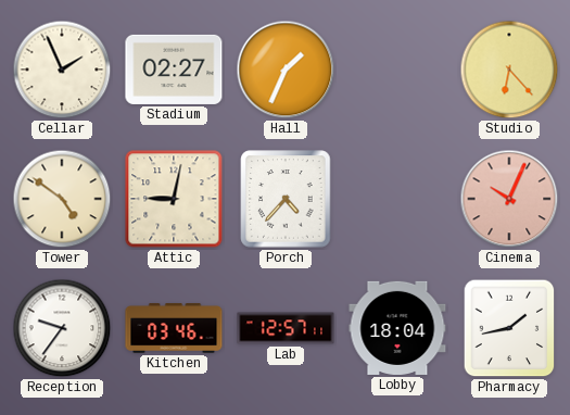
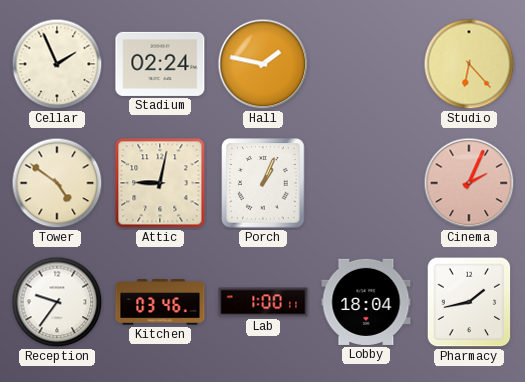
Stadium: 02:27 -> 02:24
Hall: 1:34 -> 1:47
Porch: 4:37 -> 1:04
Cinema: 10:04 -> 2:04
Lab: 12:57 -> 1:00
